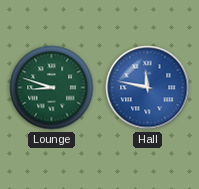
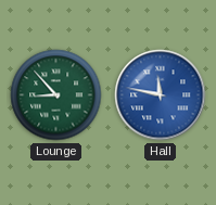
Lounge: 8:48 -> 8:53
